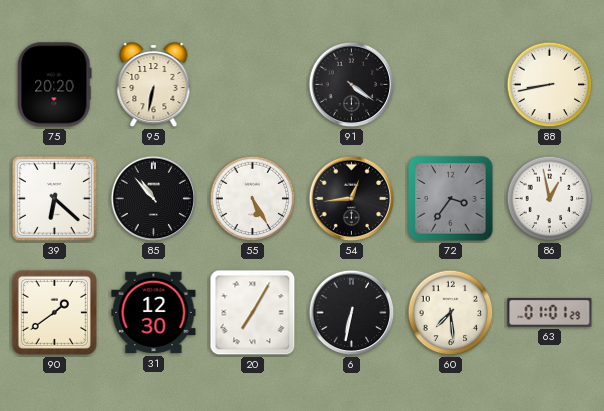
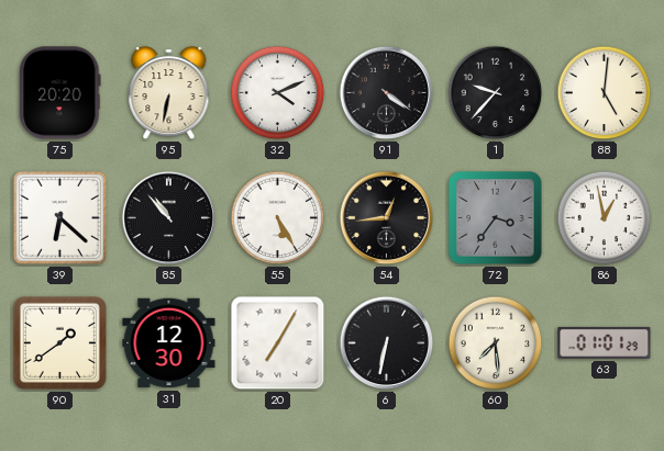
32: none -> 4:11
1: none -> 9:37
88: 8:43 -> 5:01
